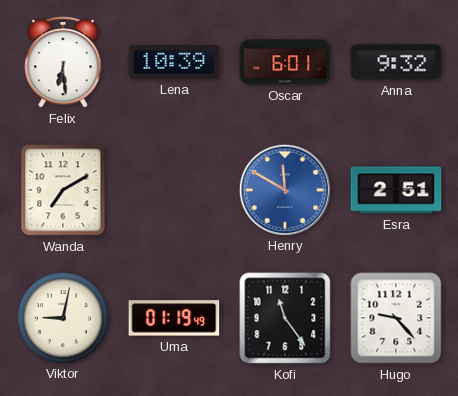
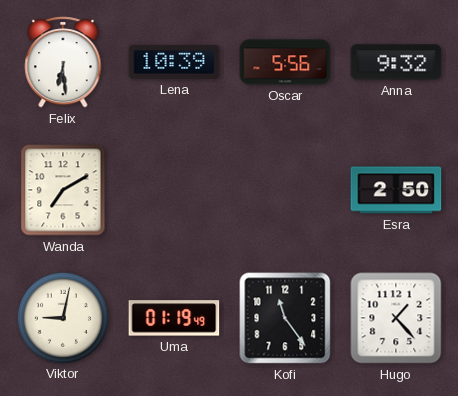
Oscar: 6:01 -> 5:56
Henry: 11:50 -> none
Esra: 2:51 -> 2:50
Hugo: 9:23 -> 1:23
